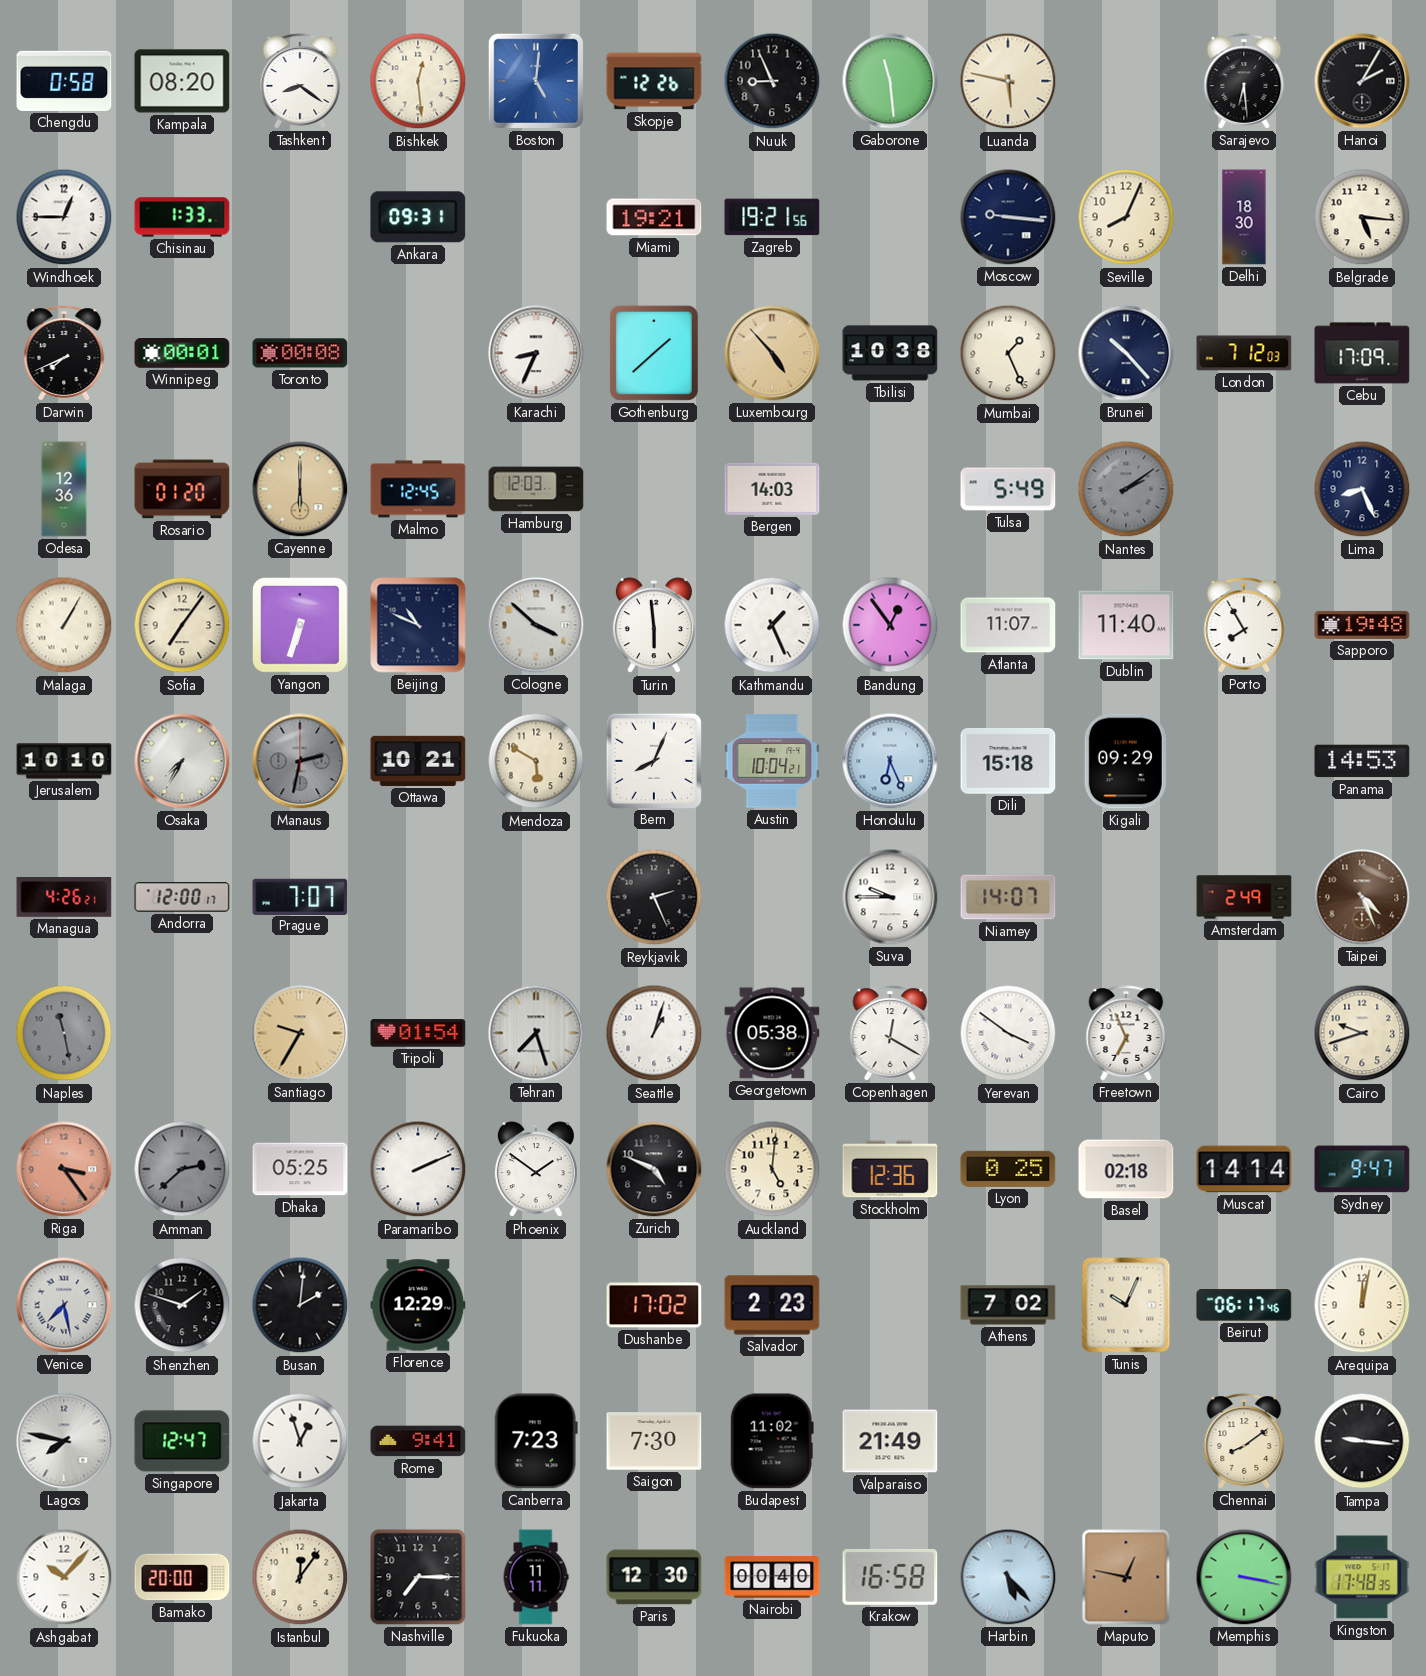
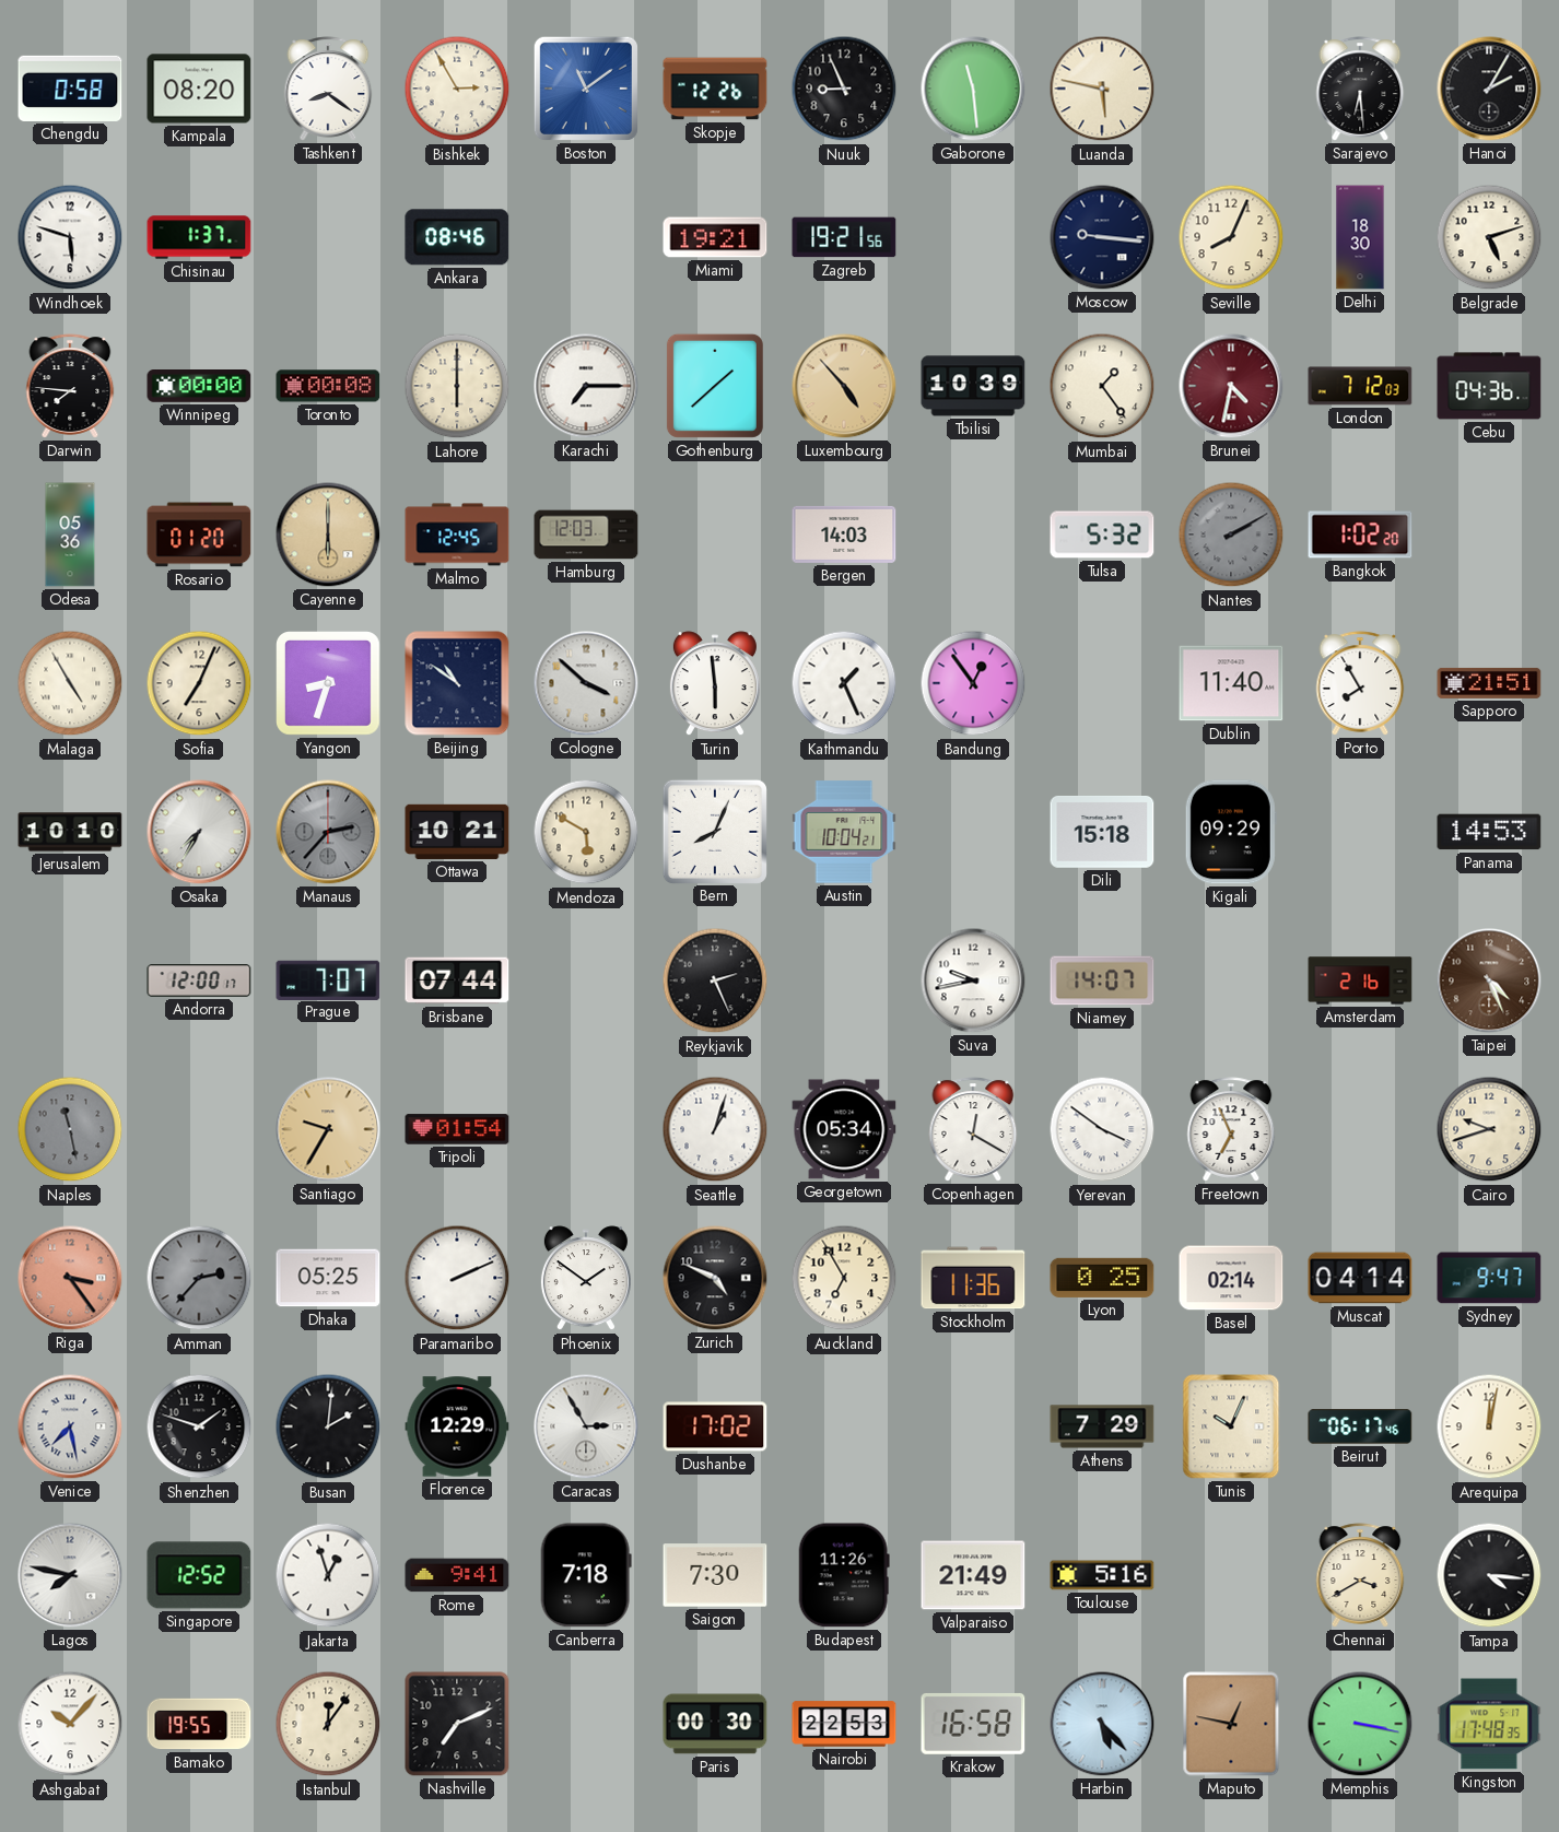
Bishkek: 12:29 -> 2:55
Boston: 5:01 -> 11:09
Windhoek: 12:45 -> 5:48
Chisinau: 1:33 -> 1:37
Ankara: 09:31 -> 08:46
Belgrade: 5:16 -> 5:12
Darwin: 7:41 -> 7:46
Winnipeg: 00:01 -> 00:00
Lahore: none -> 6:00
Karachi: 8:34 -> 7:15
Tbilisi: 10:38 -> 10:39
Mumbai: 1:26 -> 1:24
Brunei: 10:23 -> 4:32
Brunei dial: navy -> burgundy
Cebu: 17:09 -> 04:36
Odesa: 12:36 -> 05:36
Tulsa: 5:49 -> 5:32
Nantes: 2:09 -> 2:10
Bangkok: none -> 1:02
Lima: 8:26 -> none
Malaga: 1:05 -> 4:55
Sofia: 7:06 -> 7:04
Yangon: 6:33 -> 8:33
Beijing: 10:49 -> 10:51
Atlanta: 11:07 -> none
Sapporo: 19:48 -> 21:51
Manaus: 2:32 -> 2:37
Honolulu: 6:26 -> none
Managua: 4:26 -> none
Brisbane: none -> 07:44
Suva: 9:45 -> 9:43
Amsterdam: 2:49 -> 2:16
Tehran: 7:27 -> none
Georgetown: 05:38 -> 05:34
Amman: 2:38 -> 2:37
Auckland: 5:01 -> 6:55
Stockholm: 12:36 -> 11:36
Basel: 02:18 -> 02:14
Muscat: 14:14 -> 04:14
Caracas: none -> 2:55
Salvador: 2:23 -> none
Athens: 7:02 -> 7:29
Singapore: 12:47 -> 12:52
Canberra: 7:23 -> 7:18
Budapest: 11:02 -> 11:26
Toulouse: none -> 5:16
Chennai: 8:09 -> 3:40
Tampa: 9:16 -> 4:16
Bamako: 20:00 -> 19:55
Nashville: 7:15 -> 7:11
Fukuoka: 11:11 -> none
Paris: 12:30 -> 00:30
Nairobi: 00:40 -> 22:53
